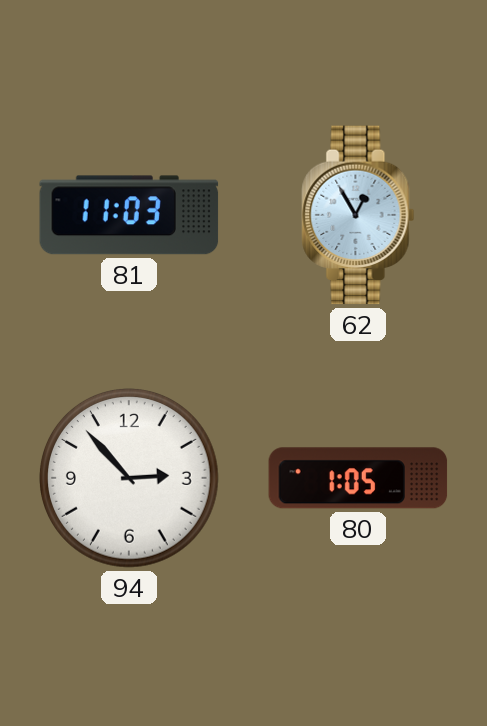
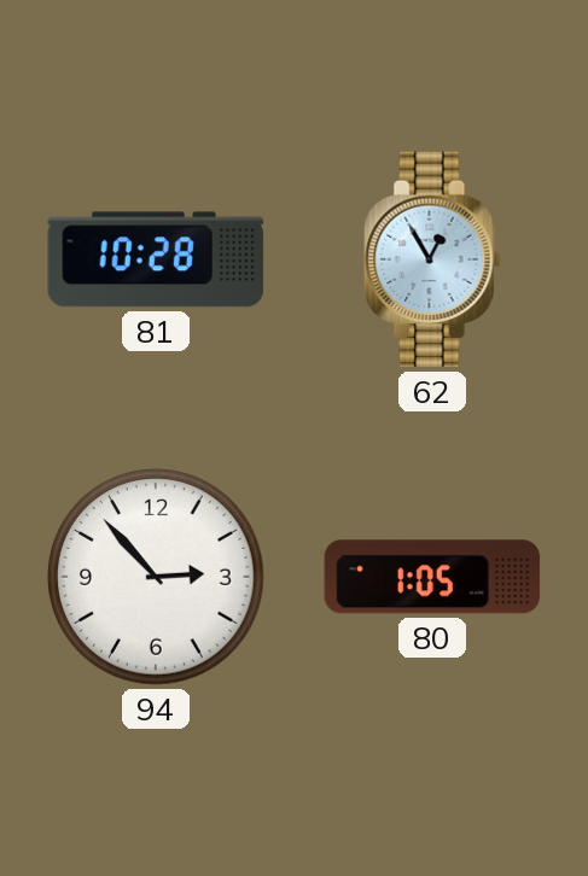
81: 11:03 -> 10:28
